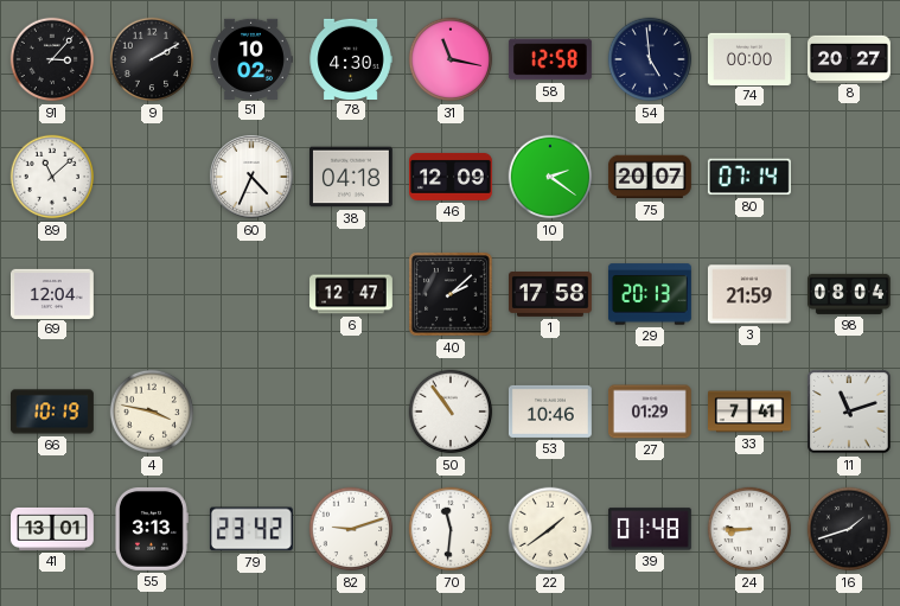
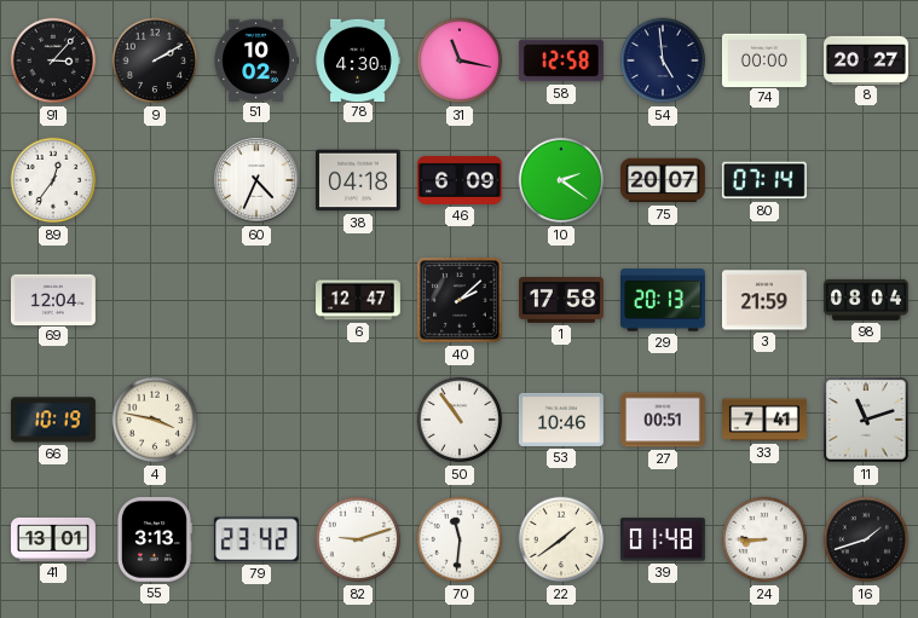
89: 11:08 -> 12:36
46: 12:09 -> 6:09
27: 01:29 -> 00:51
